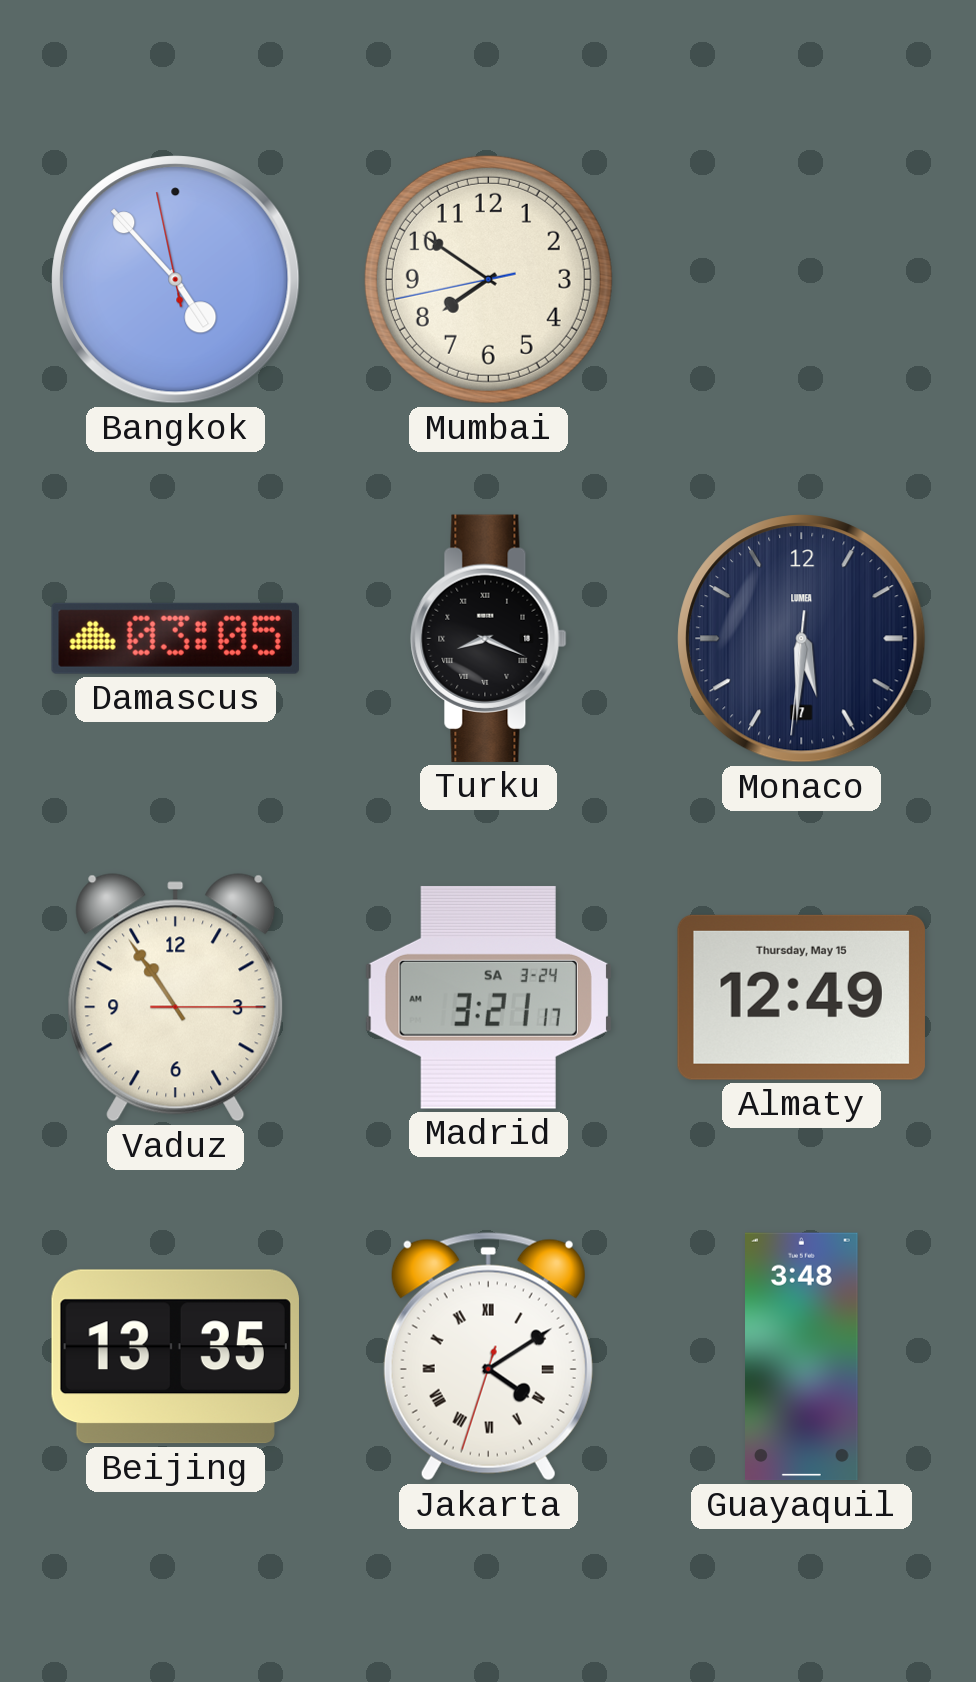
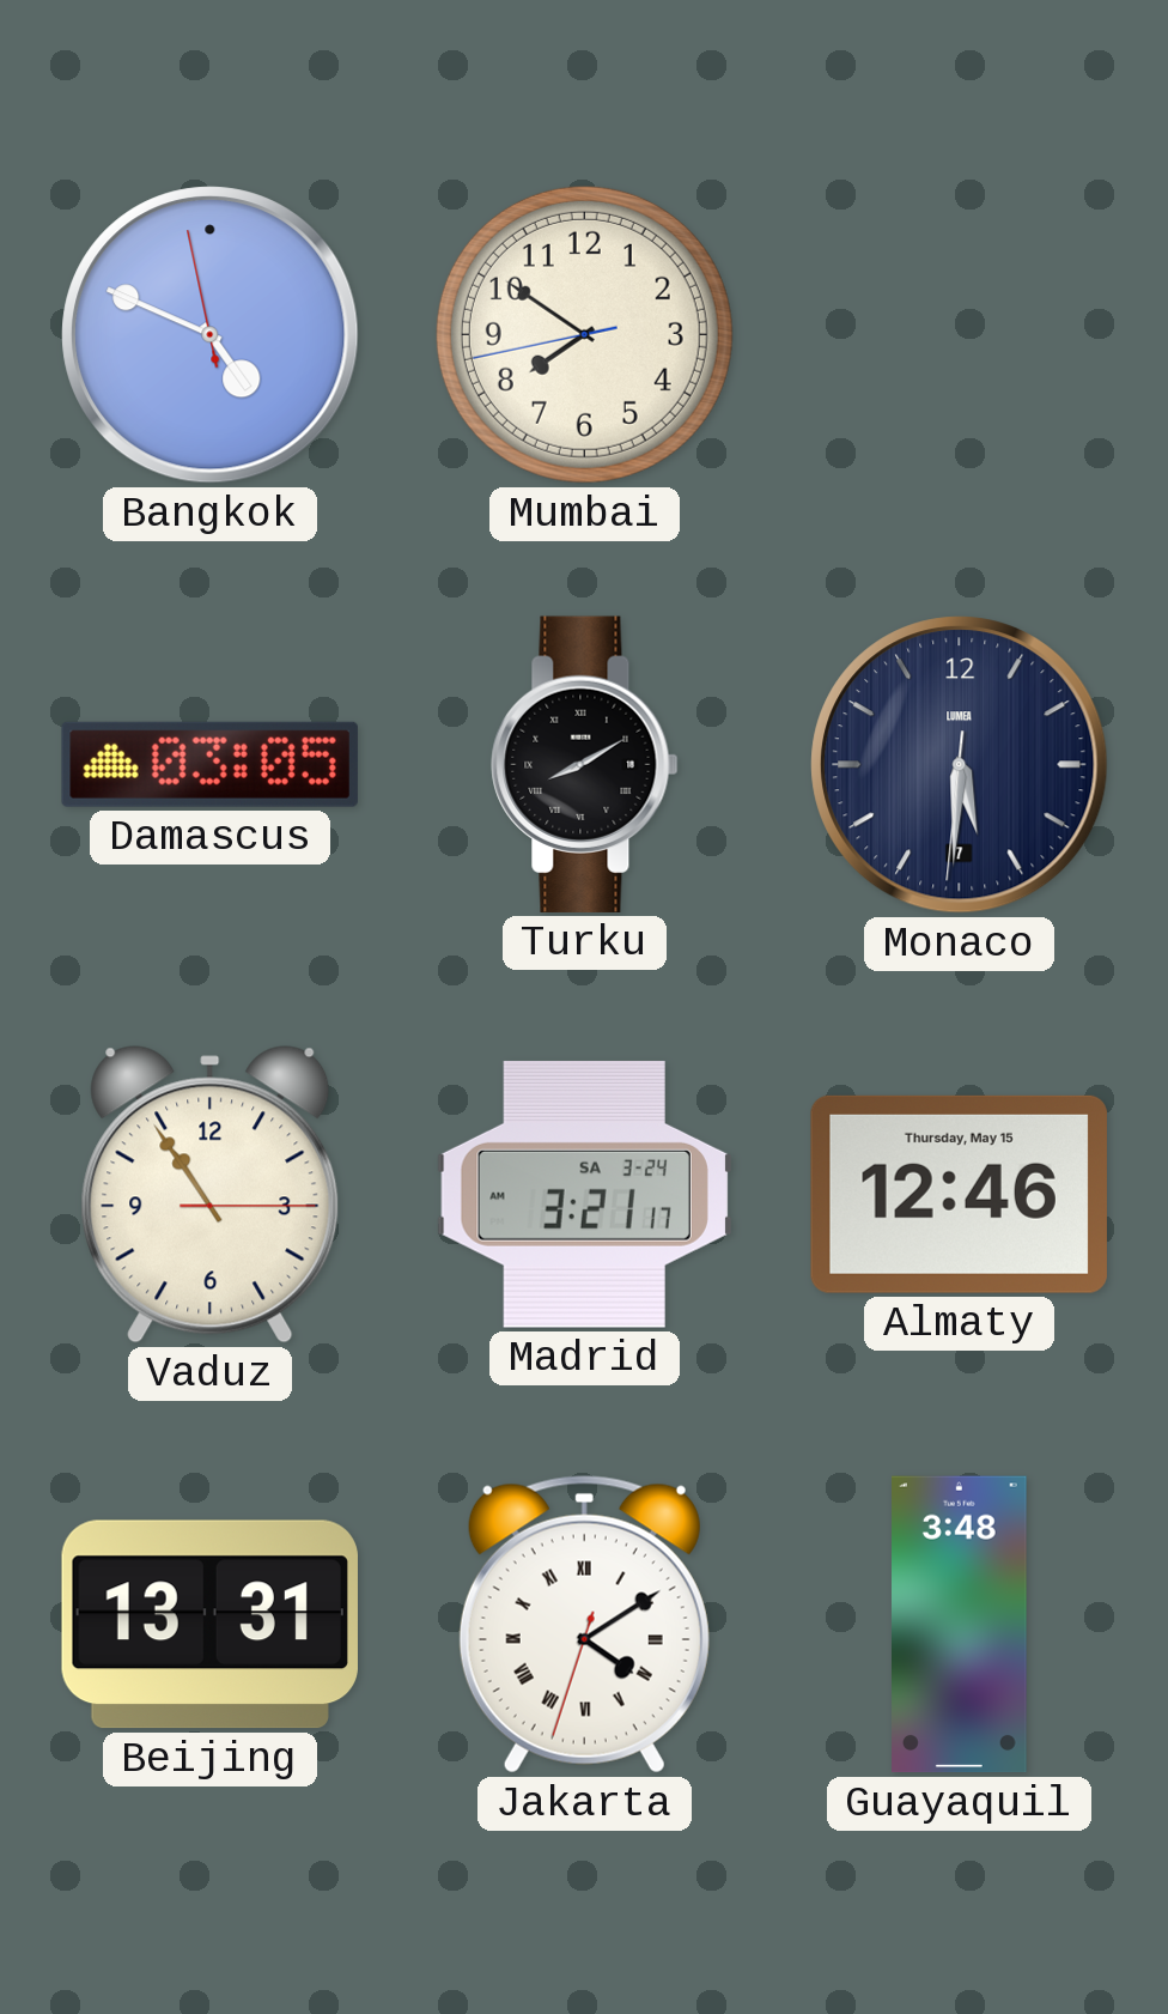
Bangkok: 4:52 -> 4:48
Turku: 8:19 -> 8:10
Almaty: 12:49 -> 12:46
Beijing: 13:35 -> 13:31
